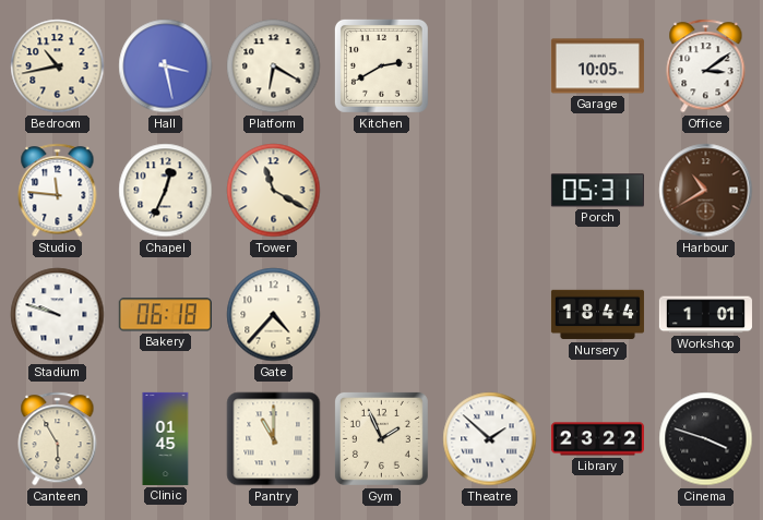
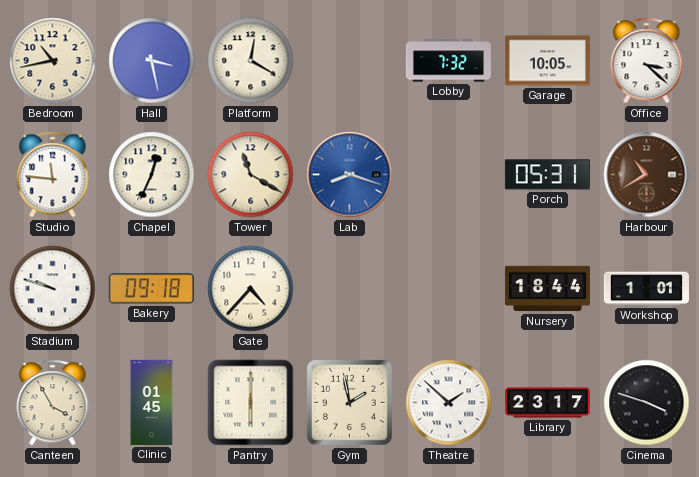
Platform: 6:20 -> 12:20
Kitchen: 2:40 -> none
Lobby: none -> 7:32
Office: 3:09 -> 3:22
Lab: none -> 8:18
Bakery: 06:18 -> 09:18
Canteen: 5:55 -> 3:55
Pantry: 11:00 -> 6:00
Gym: 1:56 -> 1:58
Library: 23:22 -> 23:17
